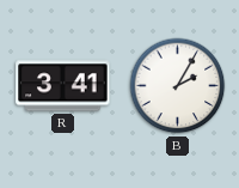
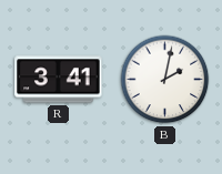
B: 2:05 -> 2:02
